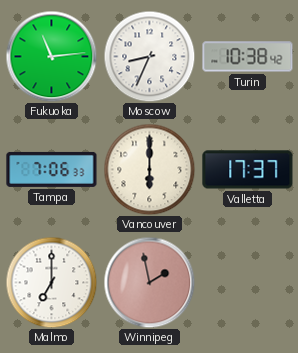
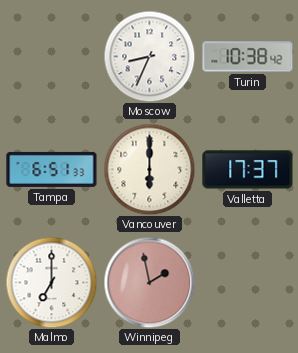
Fukuoka: 11:14 -> none
Tampa: 7:06 -> 6:51
